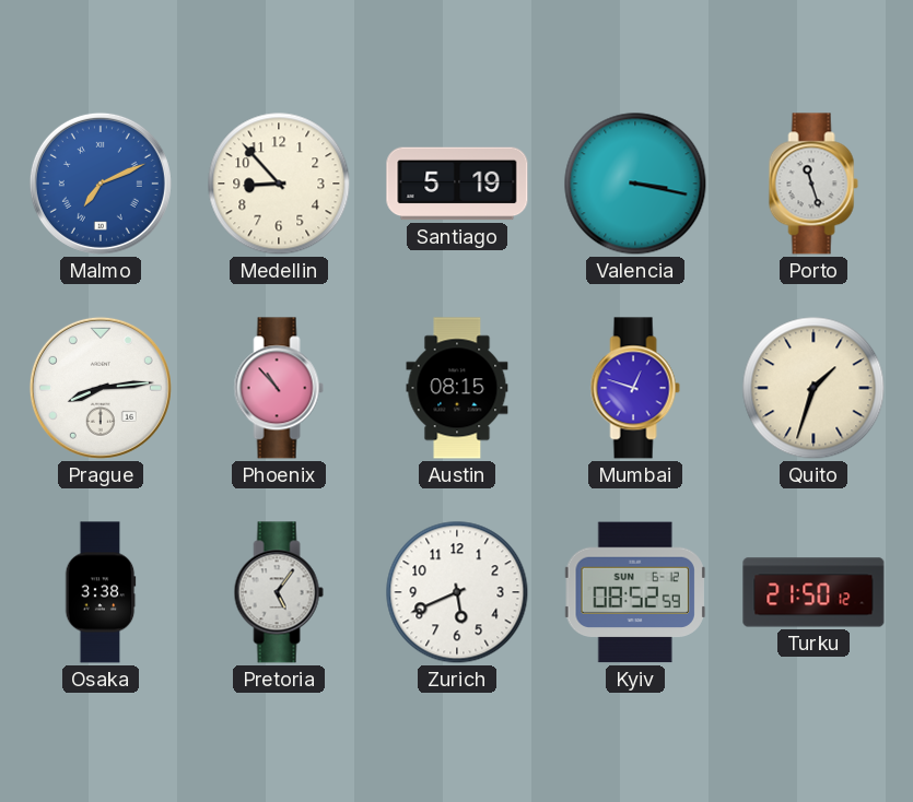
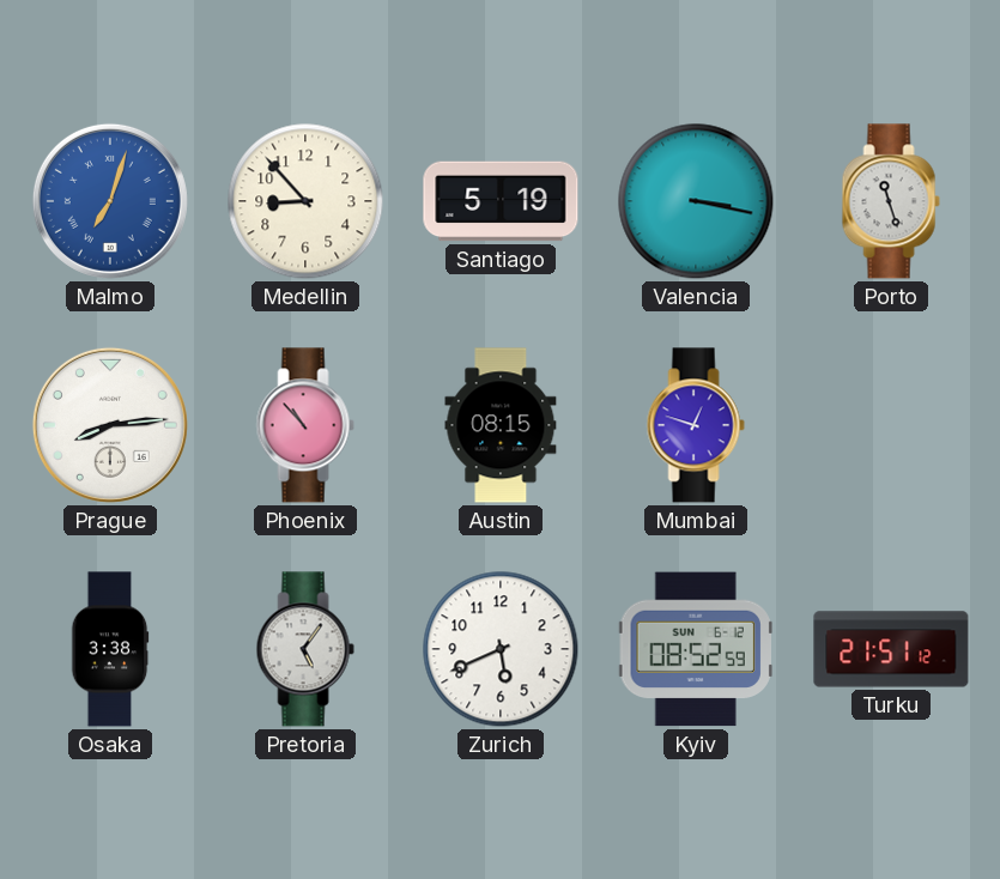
Malmo: 7:11 -> 7:03
Quito: 1:33 -> none
Turku: 21:50 -> 21:51
